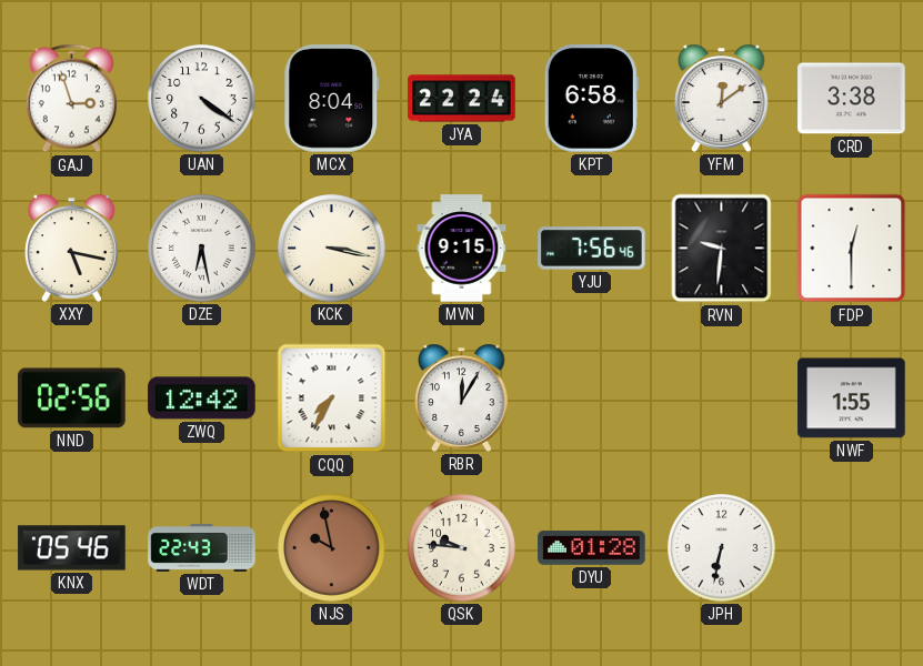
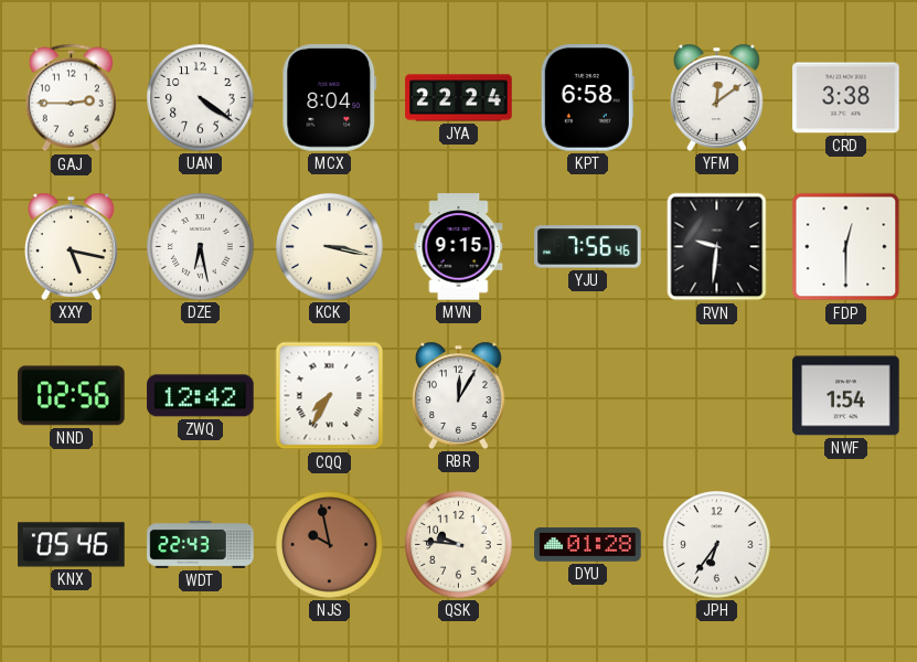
GAJ: 2:57 -> 2:45
NWF: 1:55 -> 1:54
JPH: 6:32 -> 6:36
